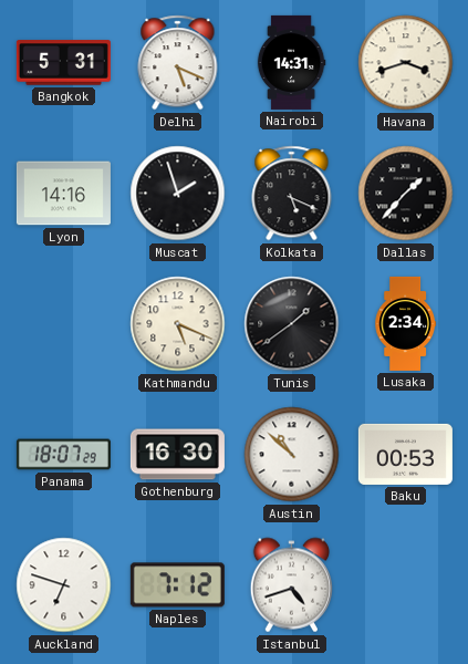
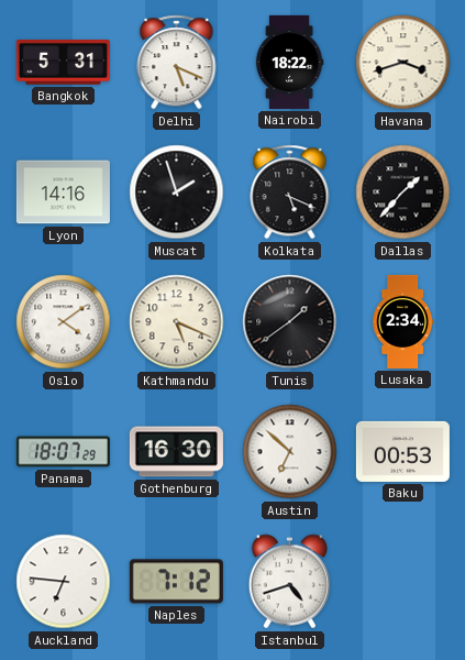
Nairobi: 14:31 -> 18:22
Oslo: none -> 4:09
Austin: 10:52 -> 6:52
Auckland: 6:48 -> 6:46
